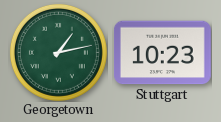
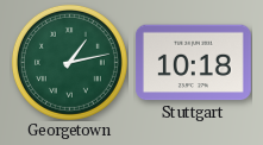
Stuttgart: 10:23 -> 10:18
